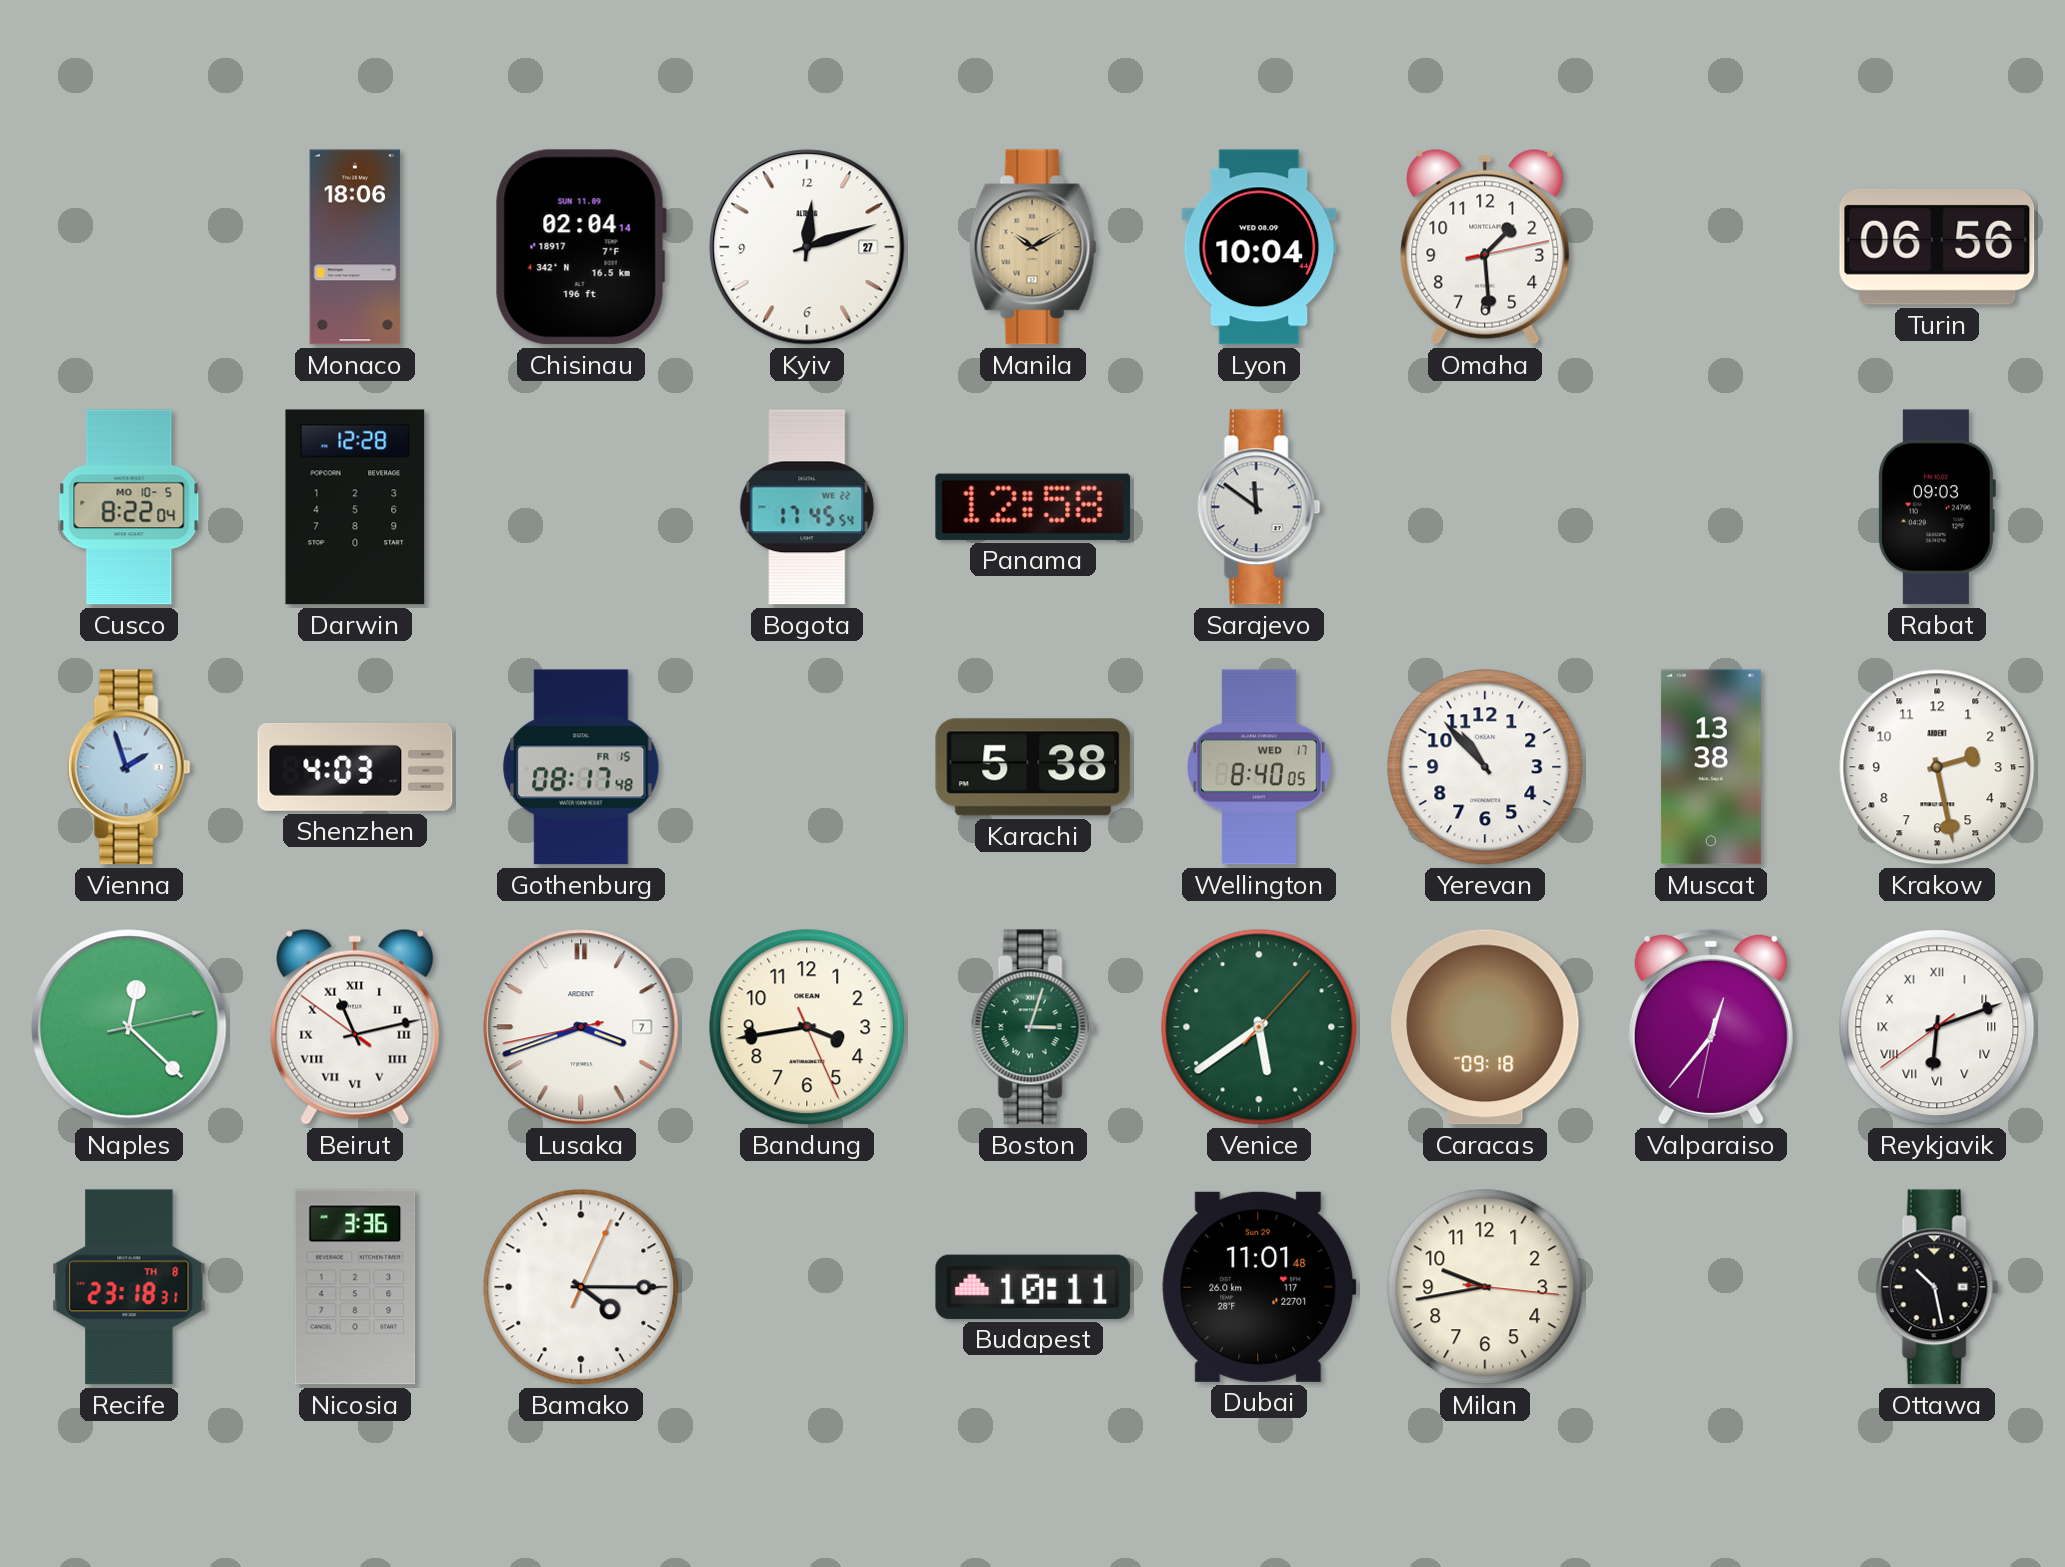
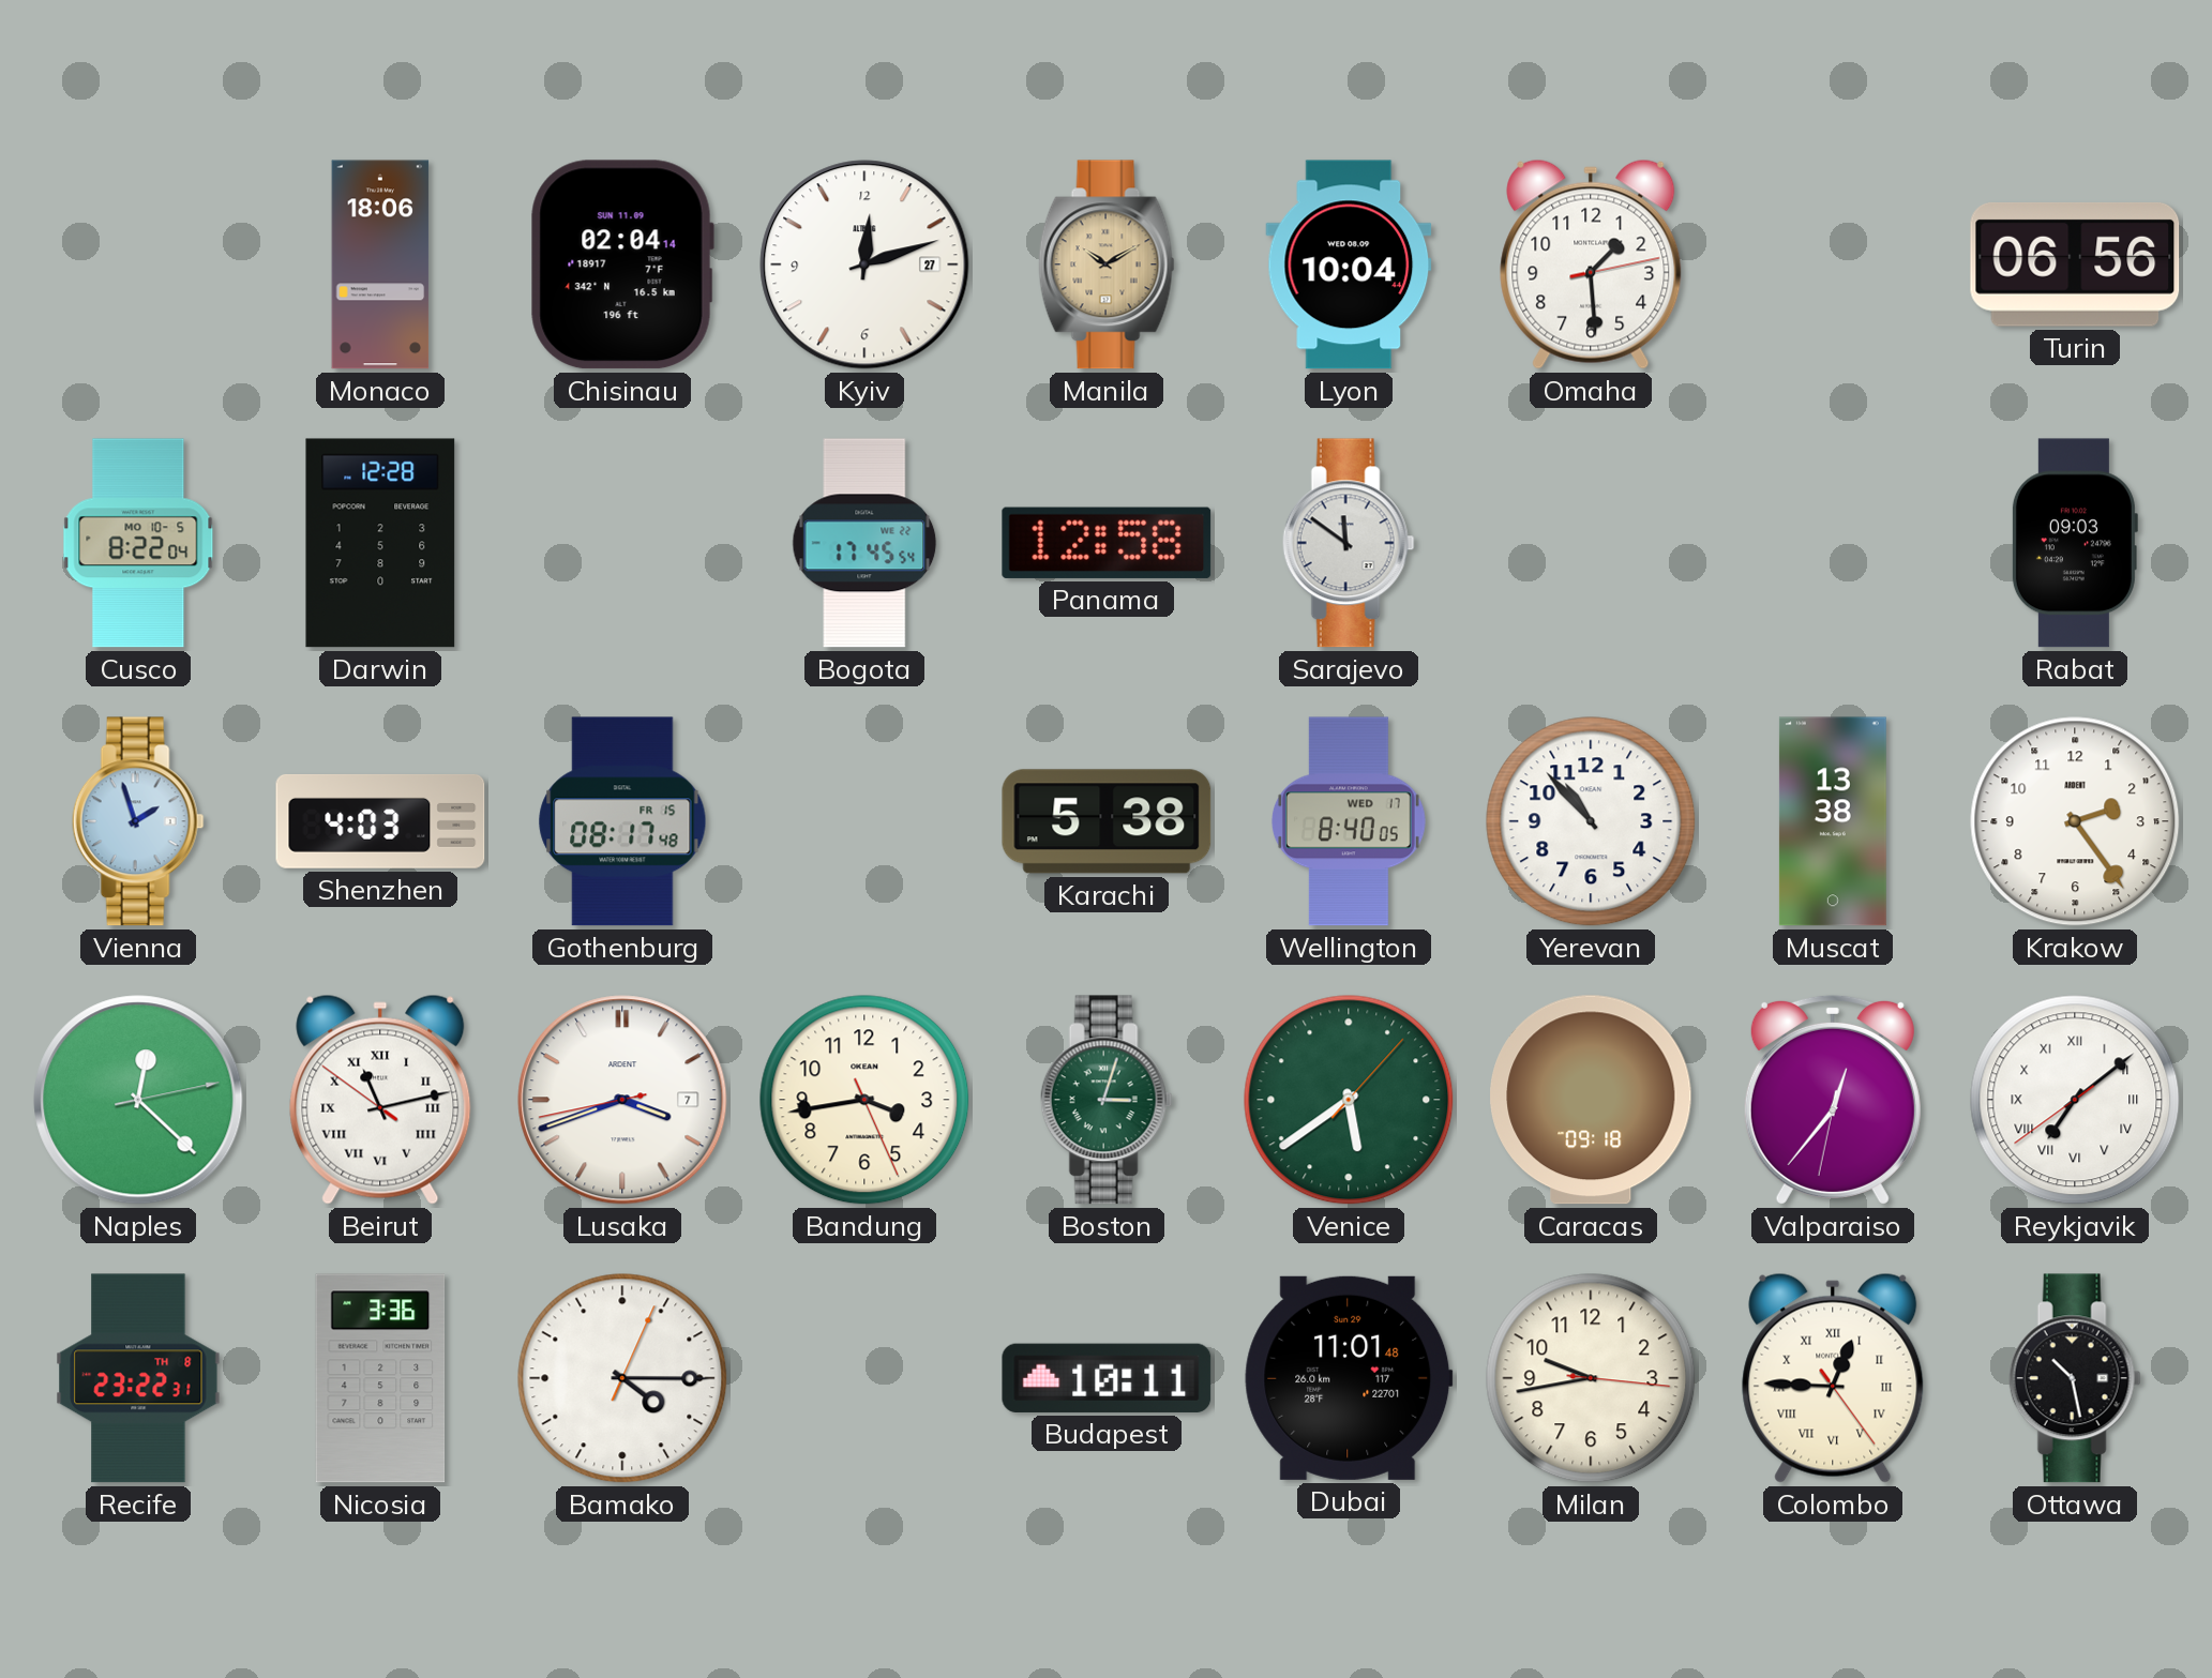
Krakow: 2:28 -> 2:24
Reykjavik: 6:11 -> 7:08
Recife: 23:18 -> 23:22
Colombo: none -> 12:45
